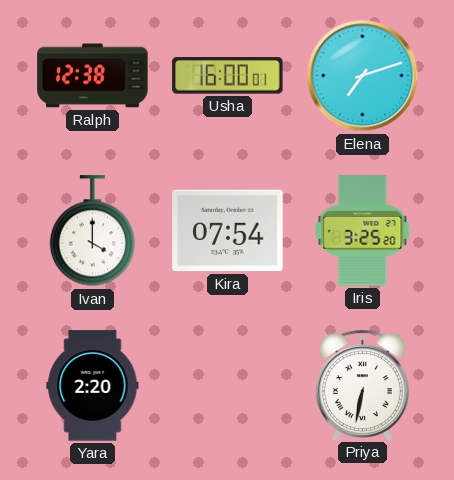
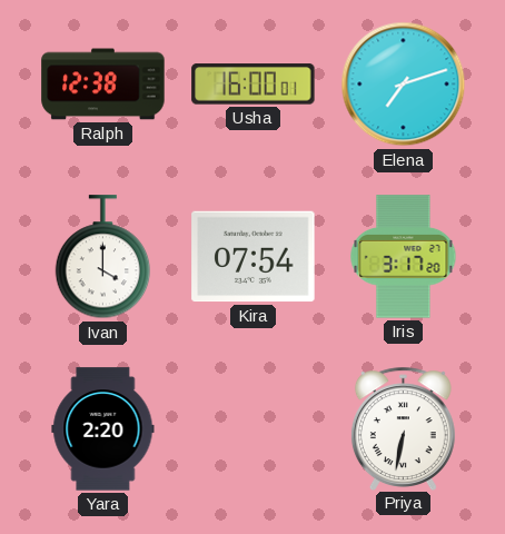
Iris: 3:25 -> 3:17
